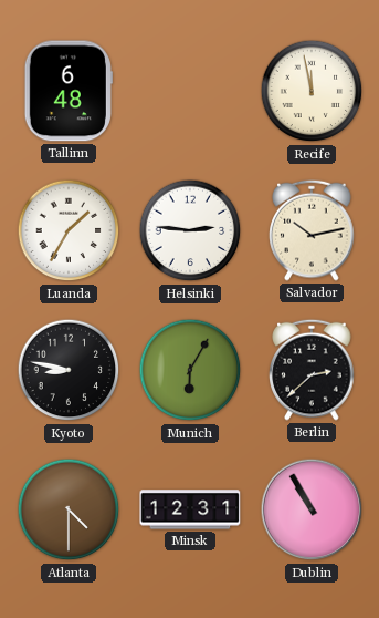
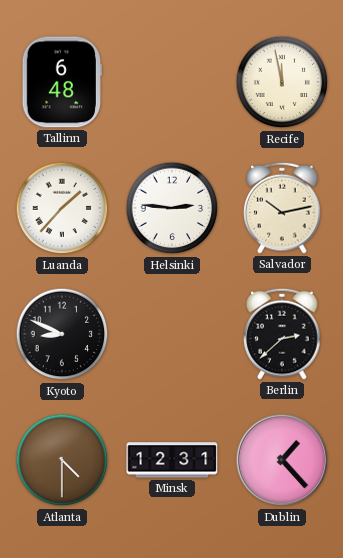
Luanda: 1:35 -> 1:37
Kyoto: 8:47 -> 8:49
Munich: 6:05 -> none
Dublin: 10:55 -> 1:23
